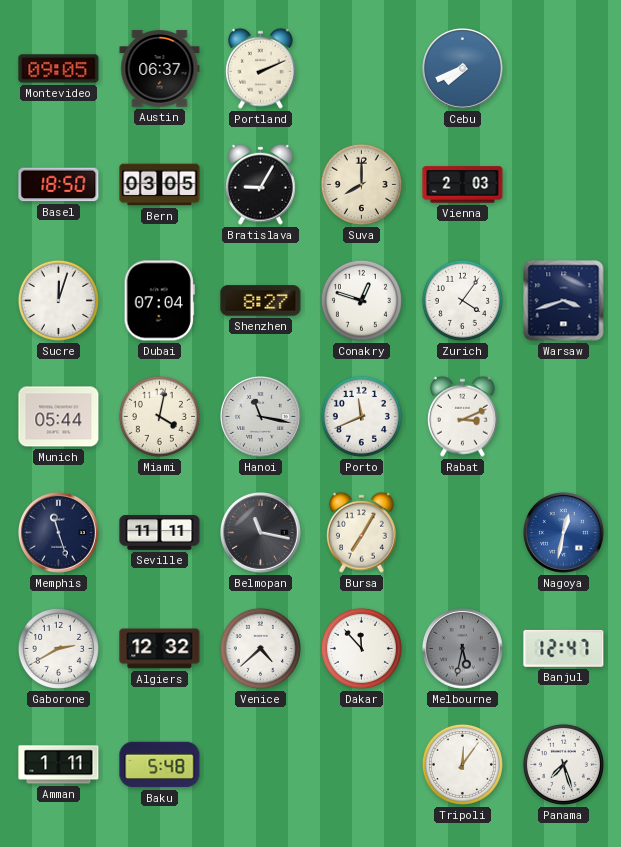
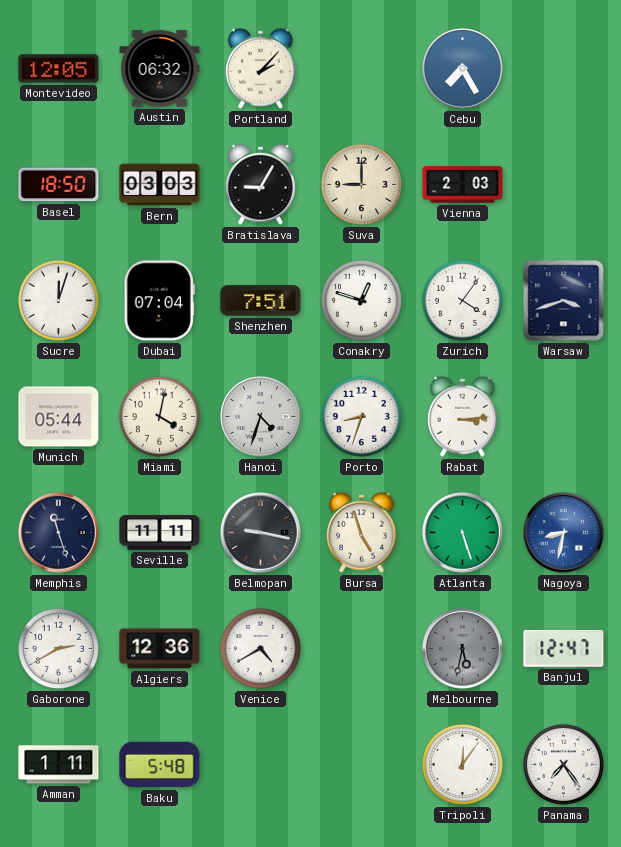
Montevideo: 09:05 -> 12:05
Austin: 06:37 -> 06:32
Portland: 2:11 -> 2:07
Cebu: 7:41 -> 7:25
Bern: 03:05 -> 03:03
Suva: 8:00 -> 9:00
Shenzhen: 8:27 -> 7:51
Hanoi: 11:17 -> 4:33
Porto: 11:41 -> 8:33
Rabat: 3:11 -> 3:14
Belmopan: 11:17 -> 9:17
Bursa: 7:05 -> 4:57
Atlanta: none -> 5:27
Nagoya: 12:32 -> 8:32
Algiers: 12:32 -> 12:36
Venice: 4:38 -> 4:40
Dakar: 11:53 -> none
Panama: 7:27 -> 7:24
